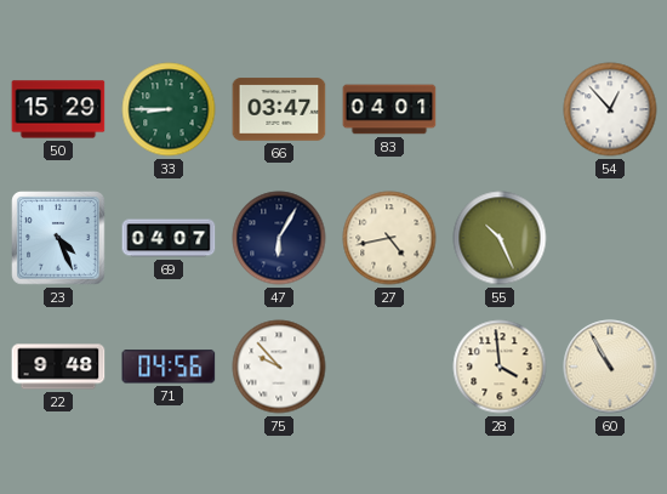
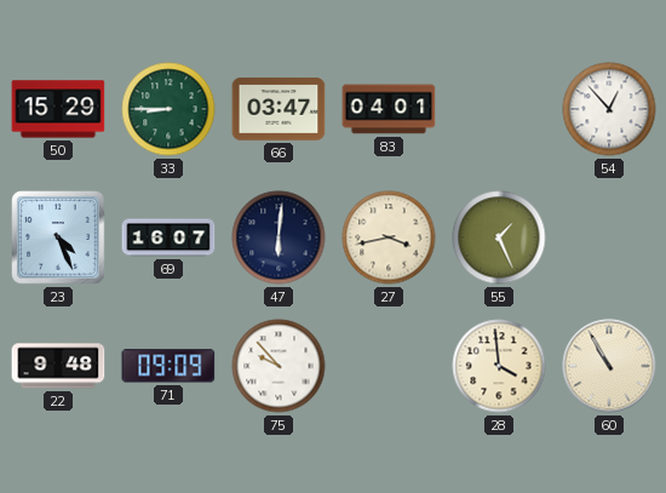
69: 04:07 -> 16:07
47: 6:05 -> 6:01
27: 4:43 -> 3:43
55: 10:26 -> 1:26
71: 04:56 -> 09:09
